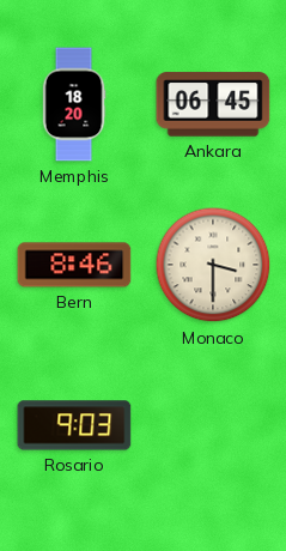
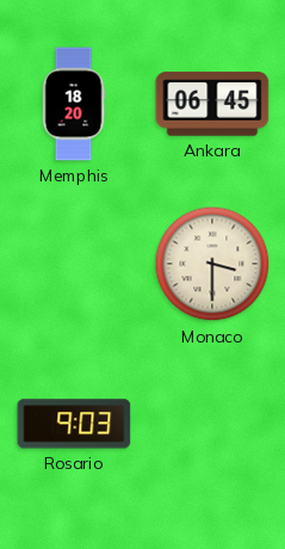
Bern: 8:46 -> none
